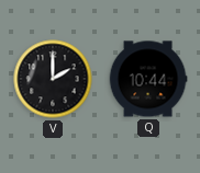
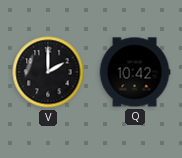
Q: 10:44 -> 10:42
